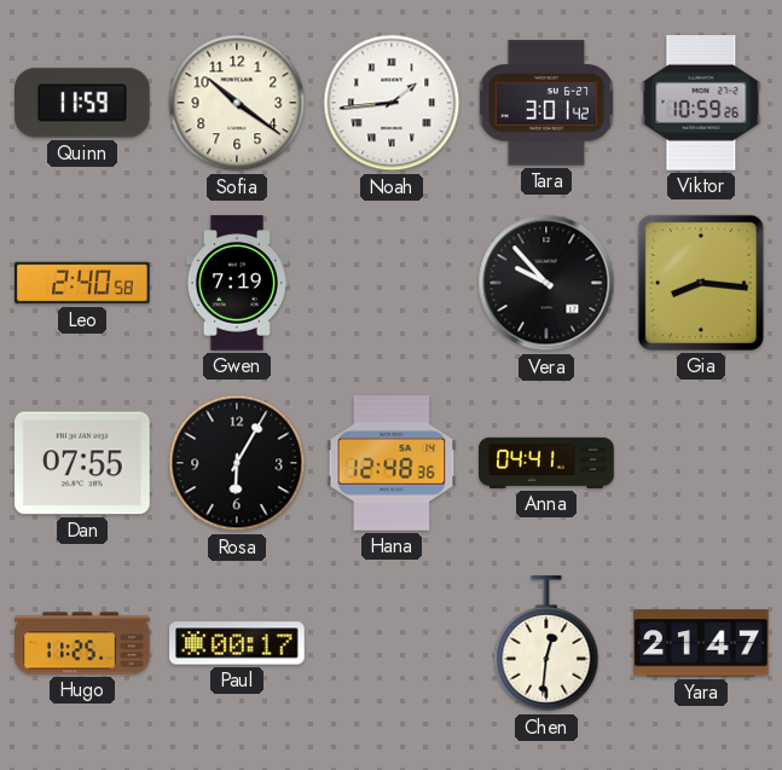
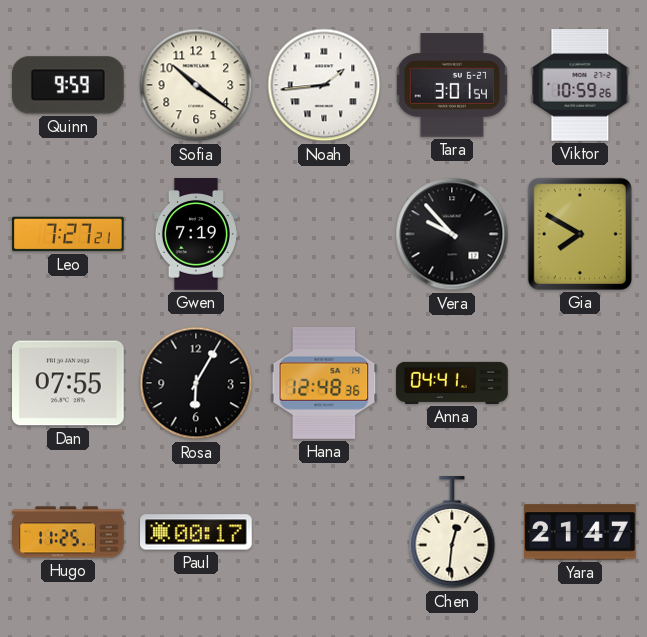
Quinn: 11:59 -> 9:59
Tara: 3:01:42 -> 3:01:54
Leo: 2:40 -> 7:27
Gia: 8:16 -> 7:50
